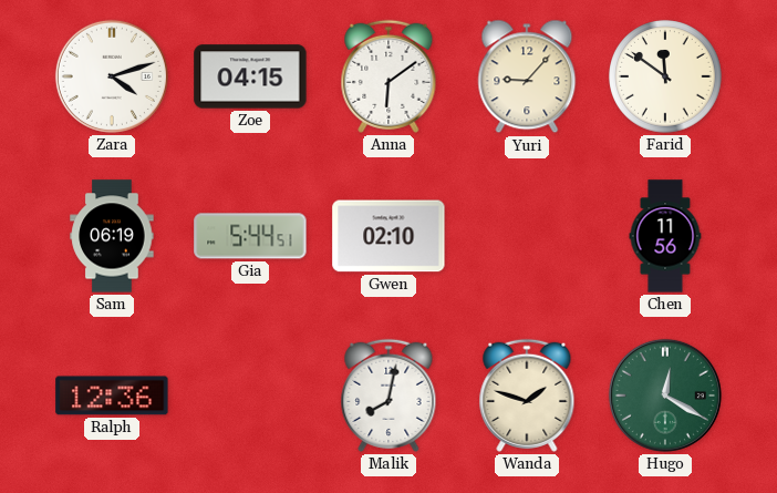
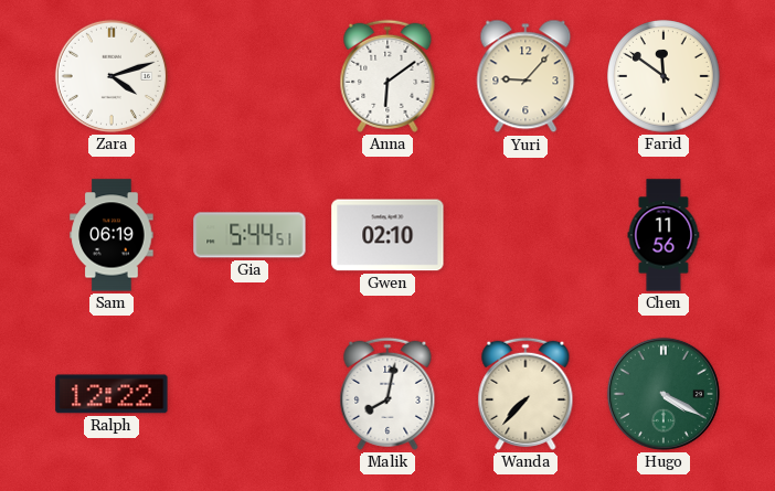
Zoe: 04:15 -> none
Ralph: 12:36 -> 12:22
Wanda: 1:48 -> 7:37
Hugo: 12:20 -> 4:20
